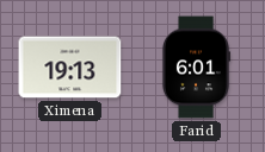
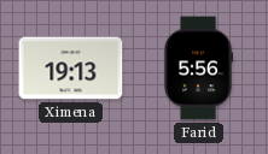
Farid: 6:01 -> 5:56
